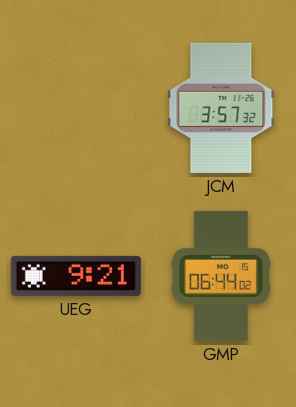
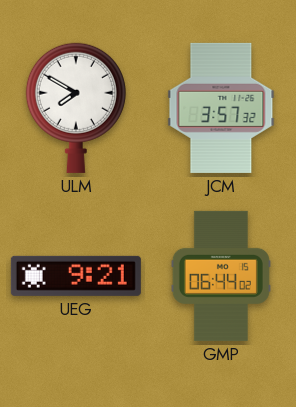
ULM: none -> 7:50
